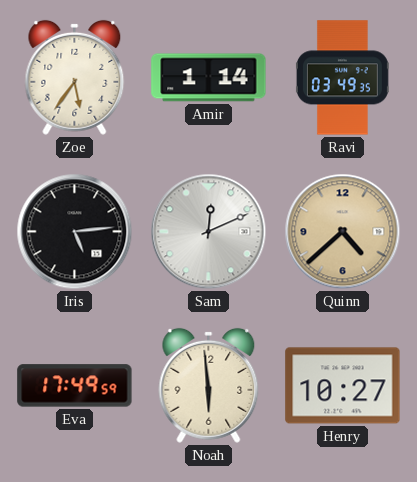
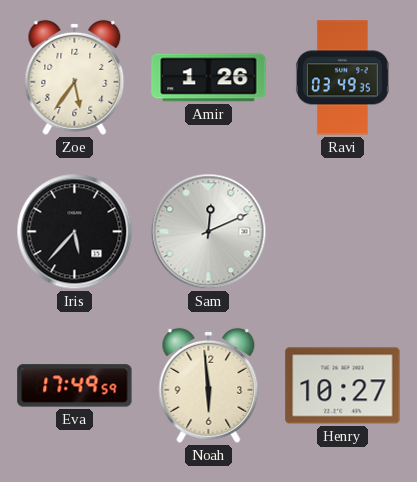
Amir: 1:14 -> 1:26
Iris: 5:14 -> 5:37
Quinn: 4:38 -> none
